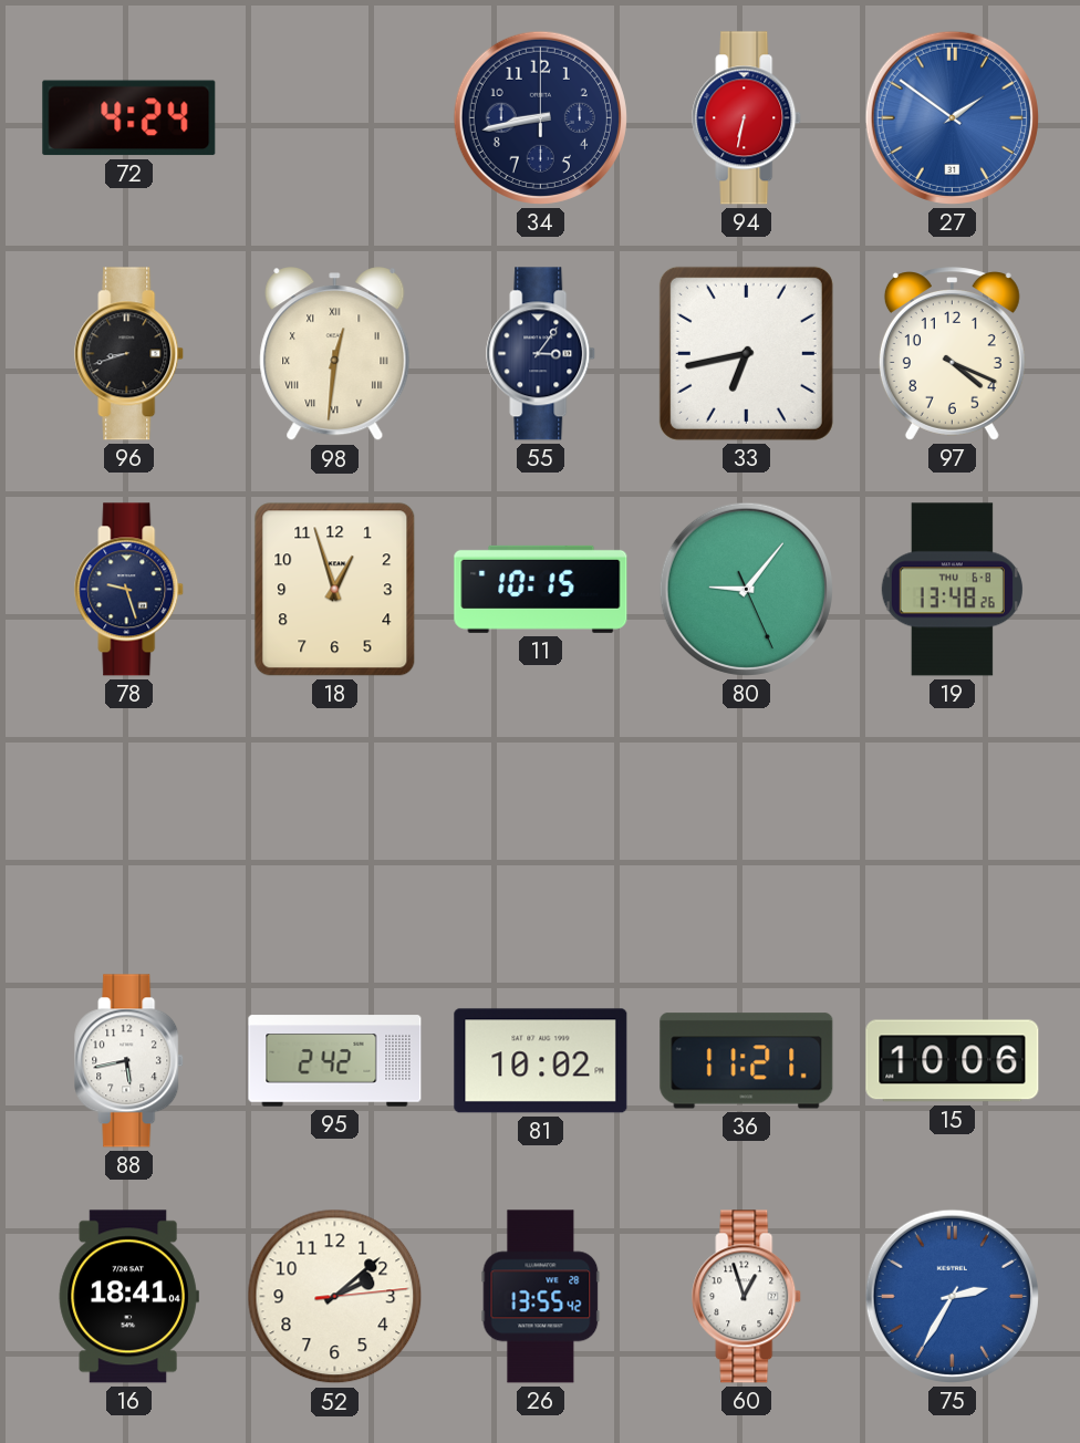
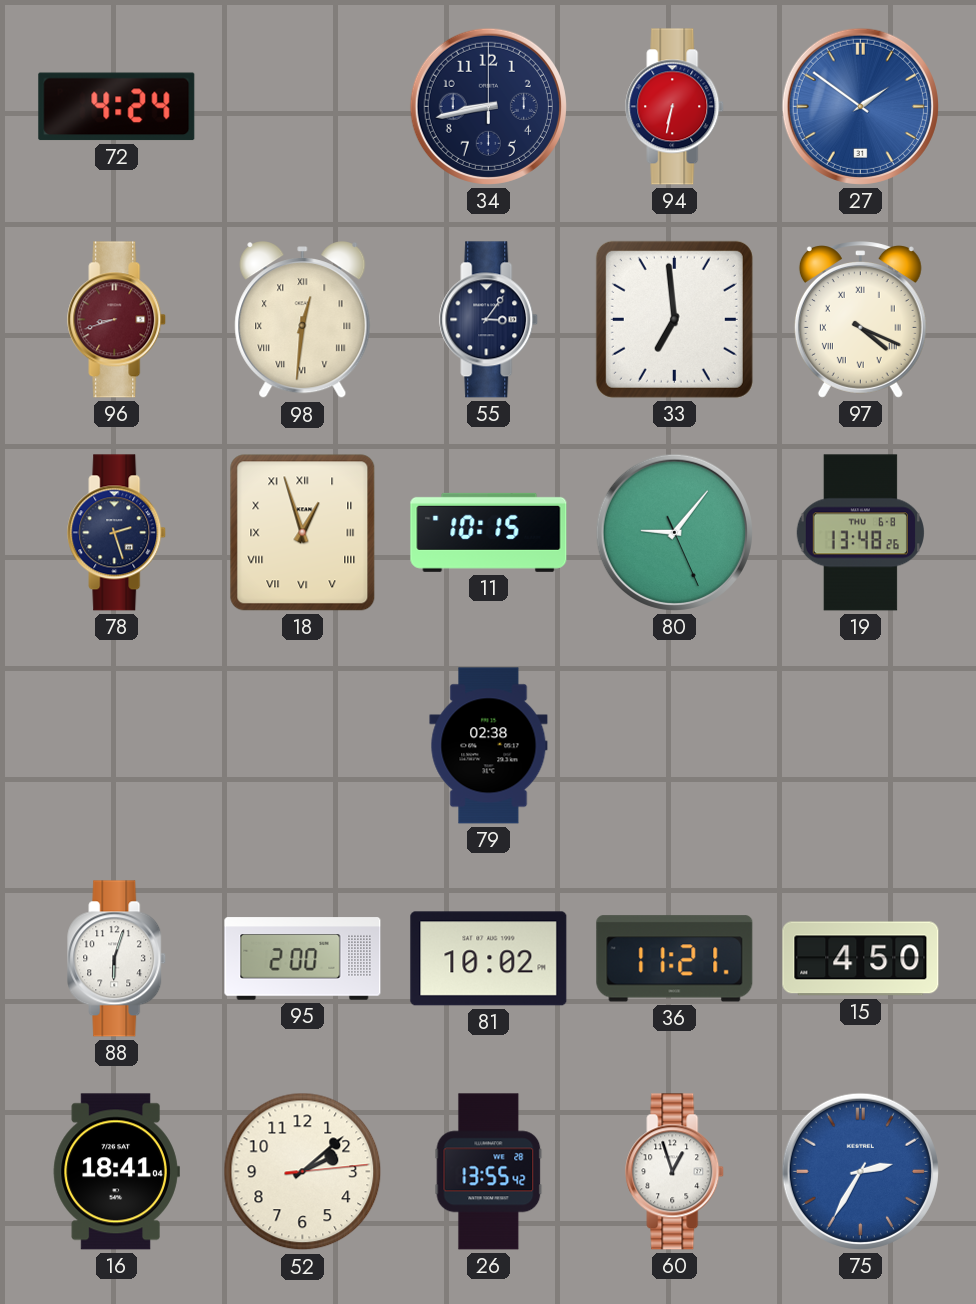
96 dial: black -> burgundy
33: 6:43 -> 6:59
97 numerals: Arabic -> Roman
78: 9:27 -> 2:27
18 numerals: Arabic -> Roman
79: none -> 02:38
88: 5:43 -> 6:03
95: 2:42 -> 2:00
15: 10:06 -> 4:50
